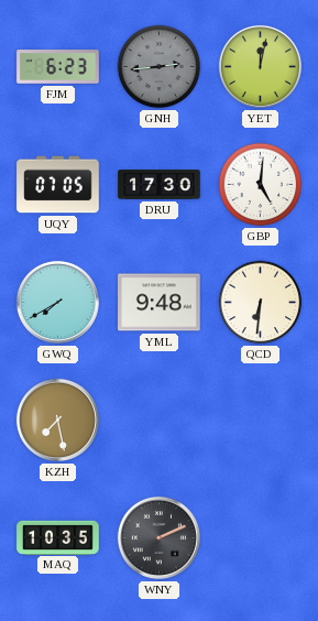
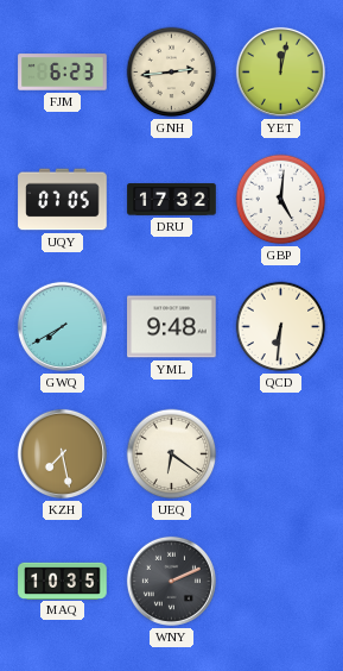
GNH dial: grey -> cream
DRU: 17:30 -> 17:32
UEQ: none -> 6:21
